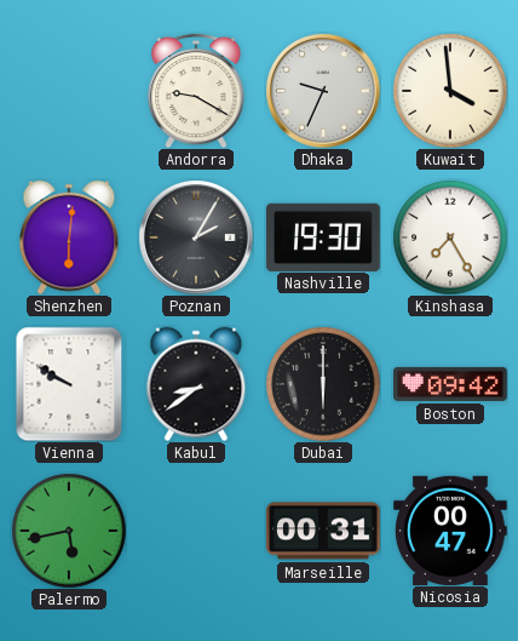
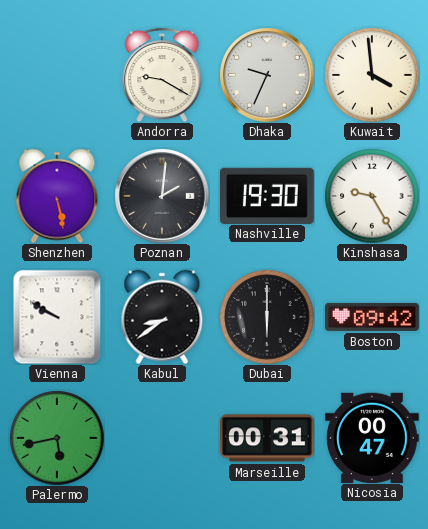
Shenzhen: 6:01 -> 5:28
Poznan: 2:05 -> 2:01
Kinshasa: 7:25 -> 9:25
